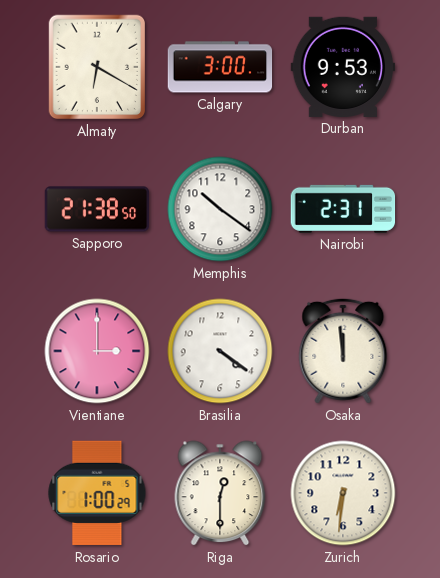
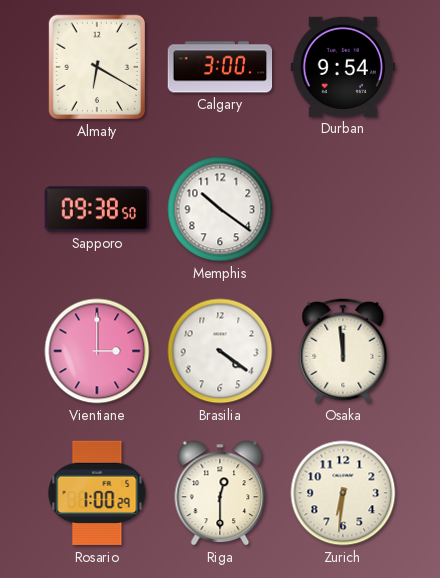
Durban: 9:53 -> 9:54
Sapporo: 21:38 -> 09:38
Nairobi: 2:31 -> none
